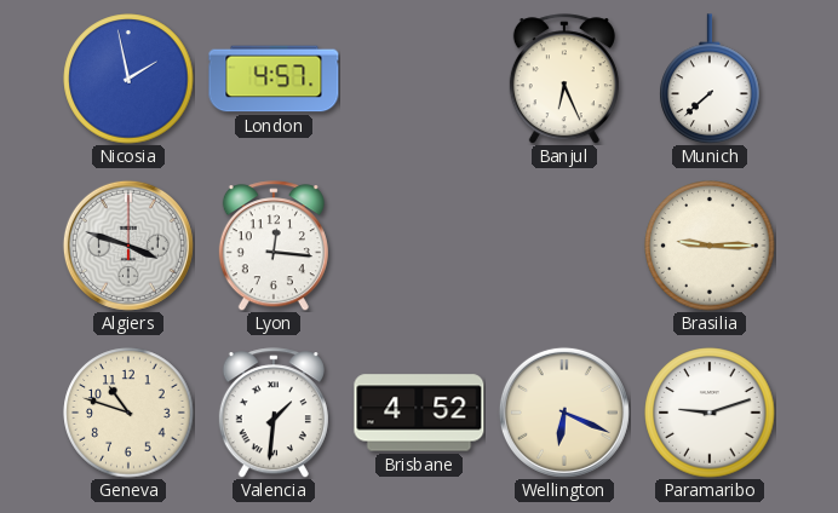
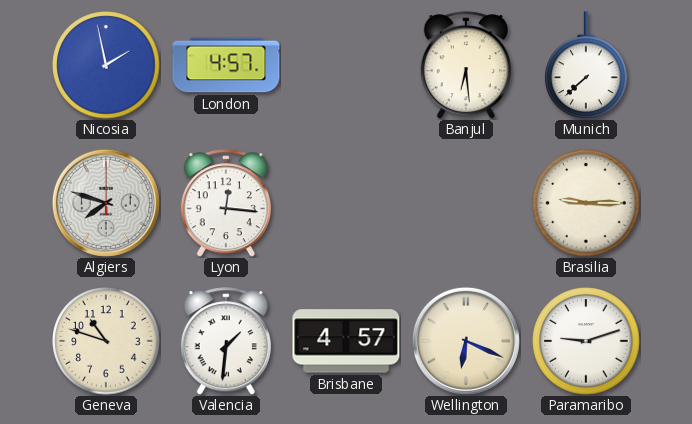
Banjul: 6:26 -> 6:29
Algiers: 3:48 -> 7:48
Brisbane: 4:52 -> 4:57
